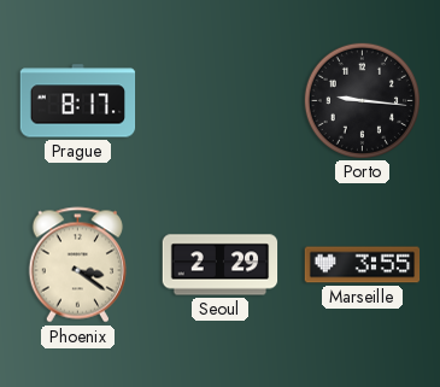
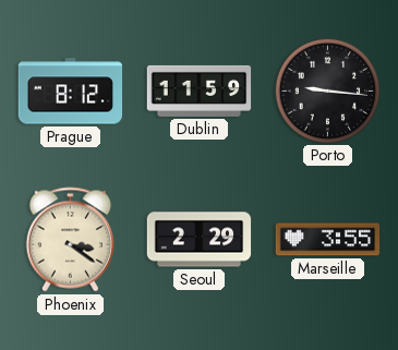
Prague: 8:17 -> 8:12
Dublin: none -> 11:59
